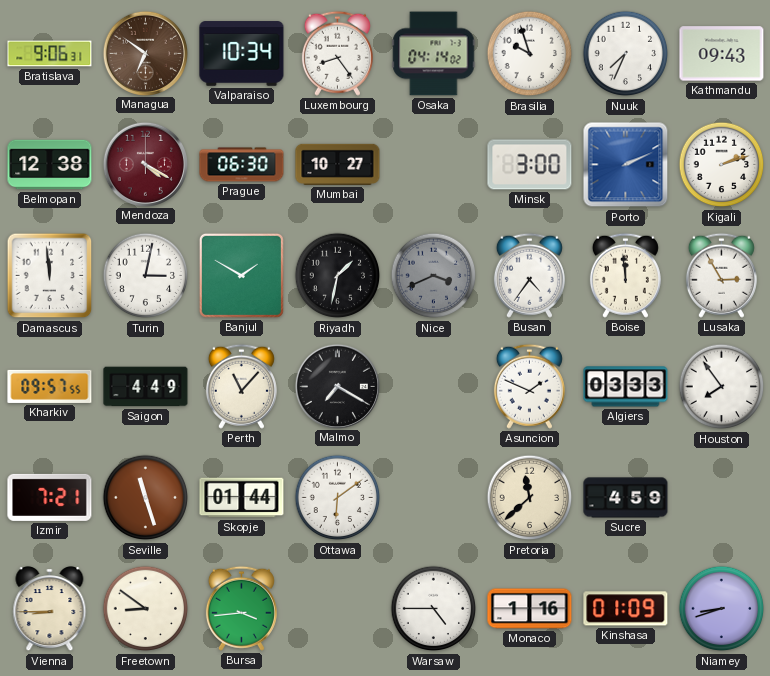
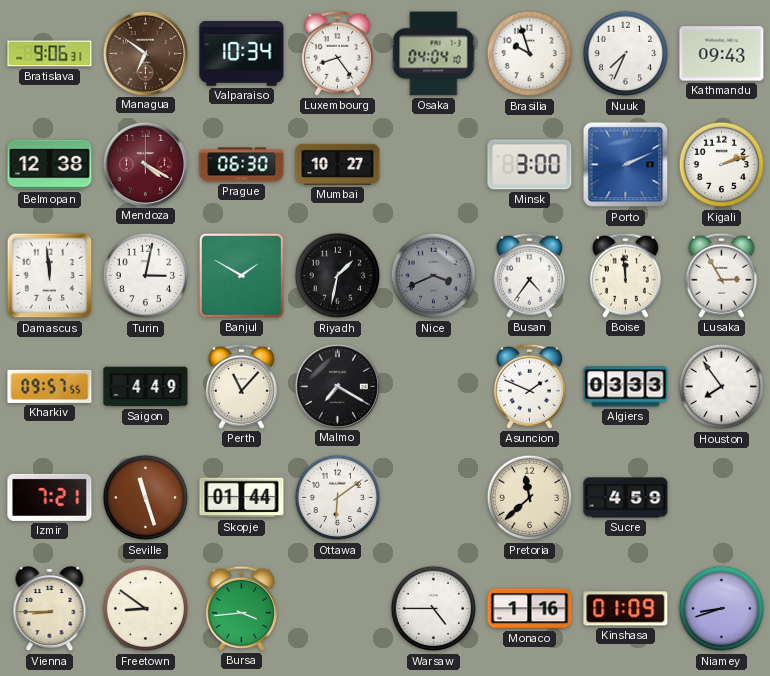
Osaka: 04:14 -> 04:04
